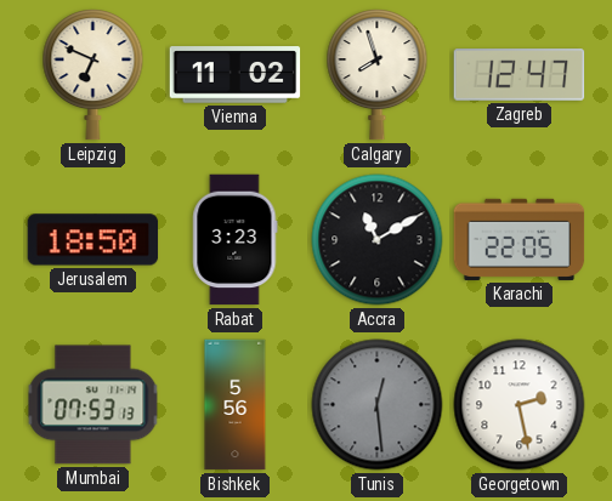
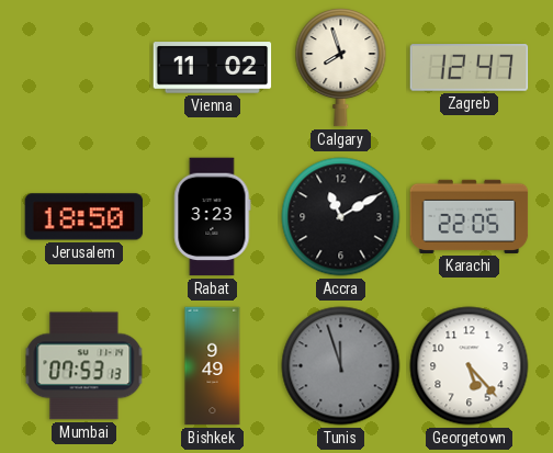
Leipzig: 6:49 -> none
Bishkek: 5:56 -> 9:49
Tunis: 12:29 -> 11:57
Georgetown: 2:28 -> 5:23
